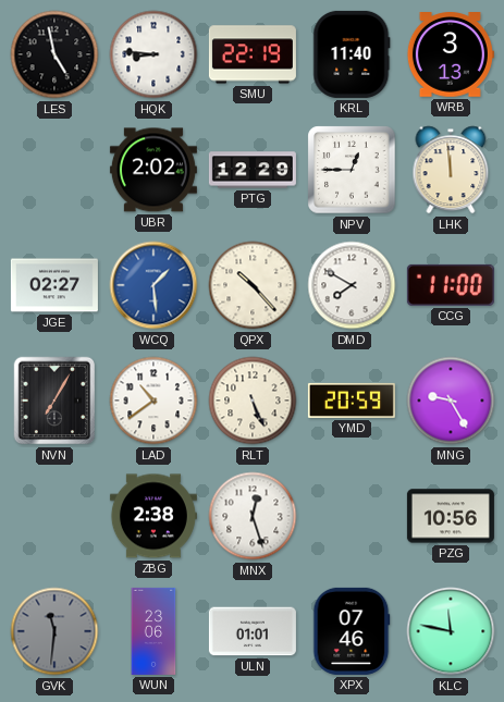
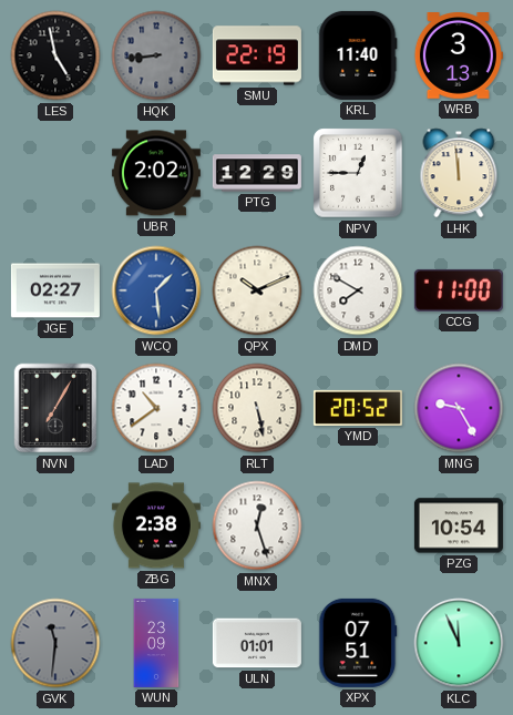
HQK: 8:46 -> 8:44
HQK dial: white -> grey
QPX: 10:23 -> 10:11
RLT: 5:26 -> 5:28
YMD: 20:59 -> 20:52
PZG: 10:56 -> 10:54
WUN: 23:06 -> 23:09
XPX: 07:46 -> 07:51
KLC: 11:47 -> 11:56
